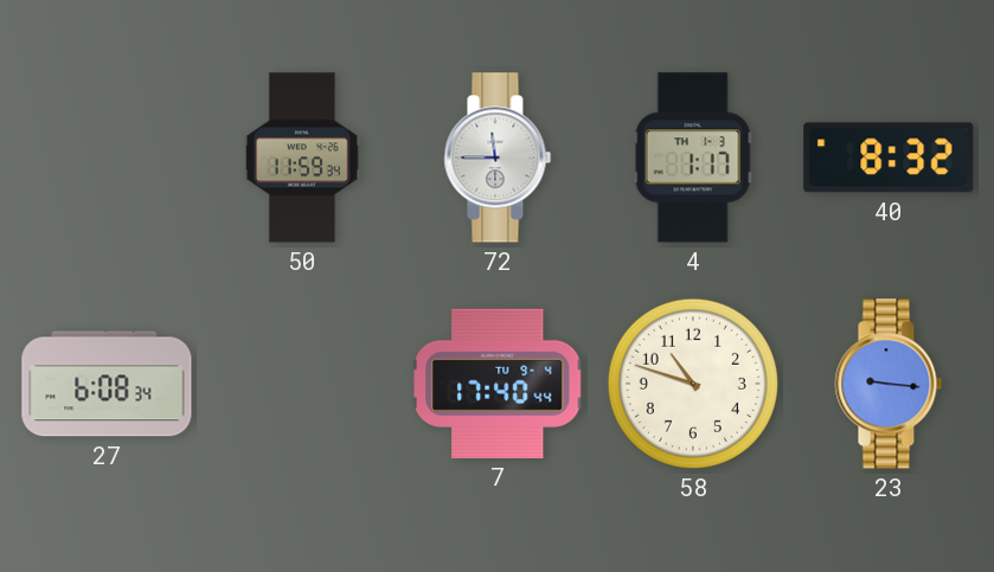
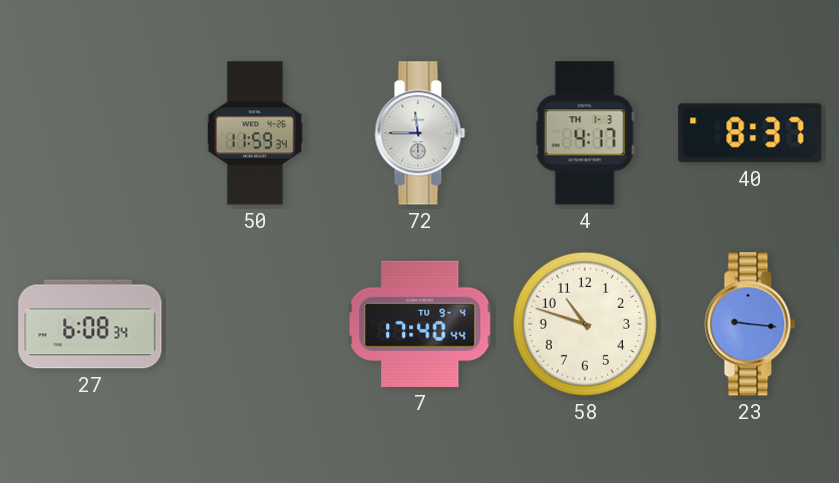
4: 1:17 -> 4:17
40: 8:32 -> 8:37
